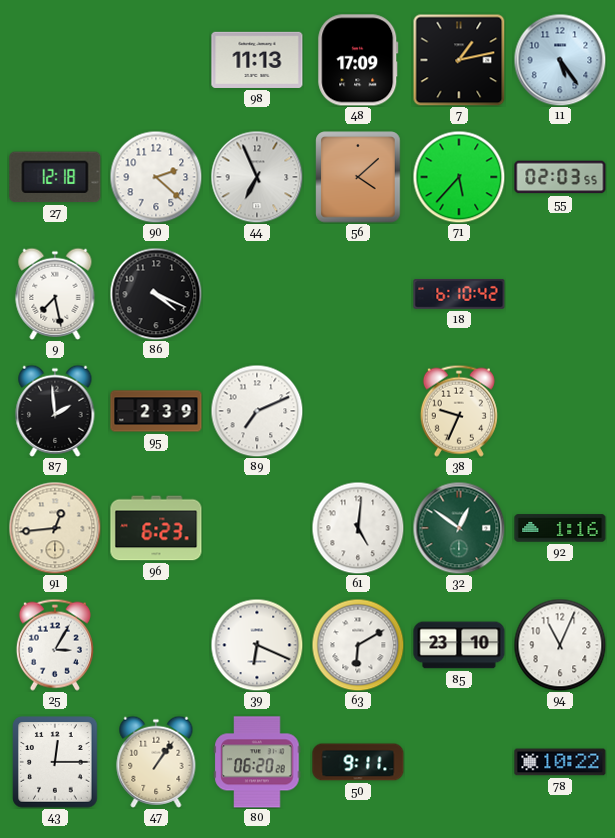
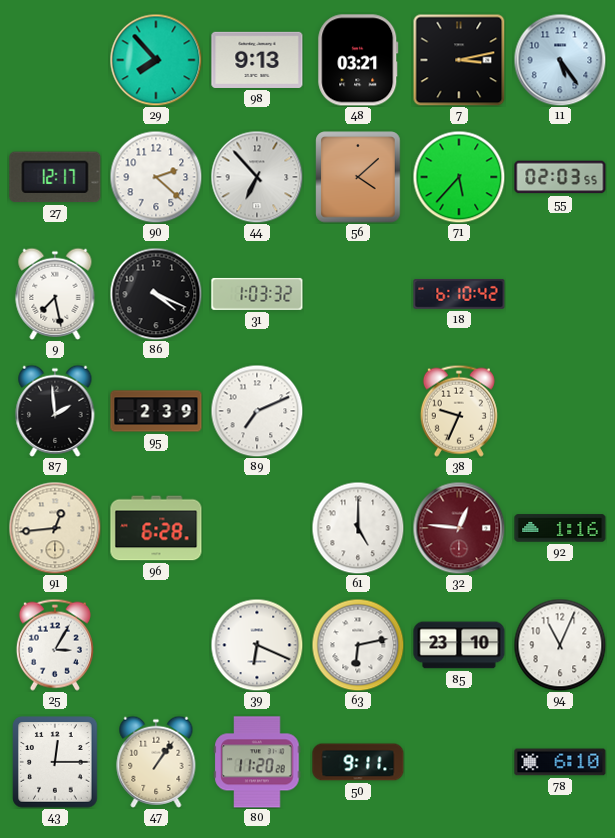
29: none -> 7:53
98: 11:13 -> 9:13
48: 17:09 -> 03:21
7: 1:13 -> 3:13
27: 12:18 -> 12:17
44: 6:56 -> 6:53
31: none -> 1:03
96: 6:23 -> 6:28
61: 5:01 -> 5:00
32: 12:51 -> 12:46
32 dial: green -> burgundy
63: 6:10 -> 6:13
80: 06:20 -> 11:20
78: 10:22 -> 6:10
